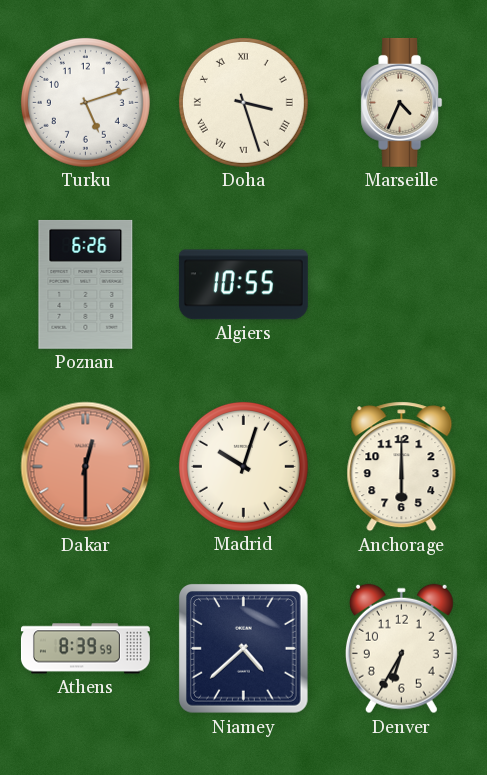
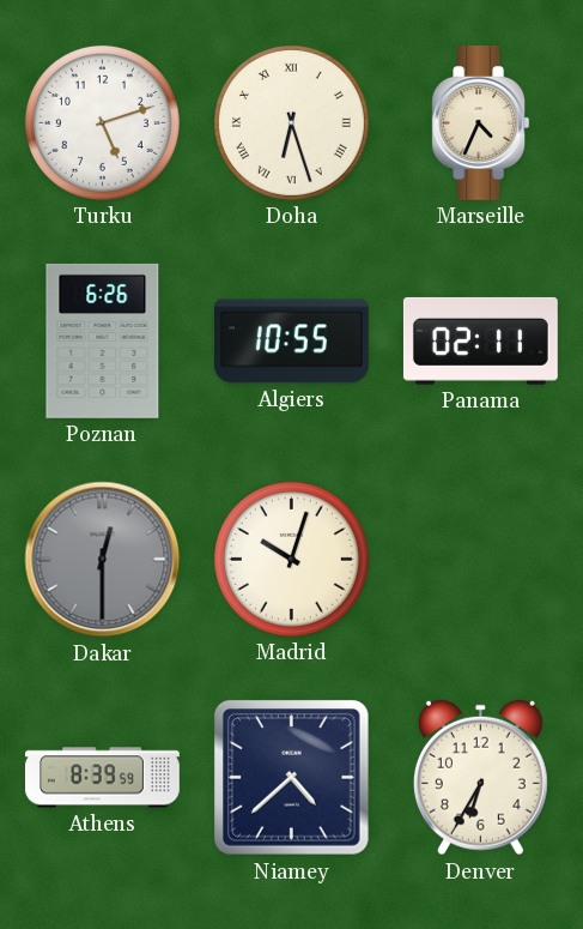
Doha: 3:27 -> 6:27
Panama: none -> 02:11
Dakar dial: salmon -> grey
Anchorage: 6:00 -> none
